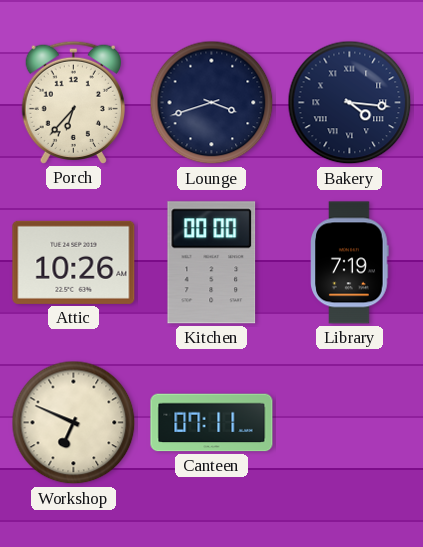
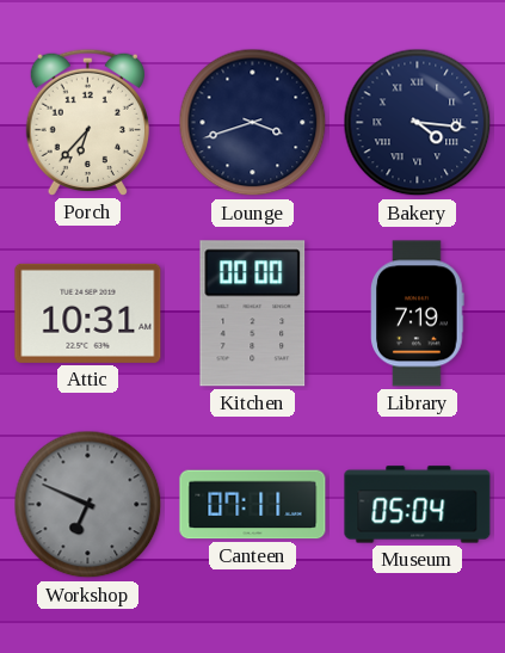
Attic: 10:26 -> 10:31
Workshop dial: cream -> grey
Museum: none -> 05:04
